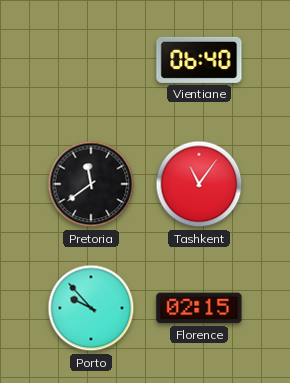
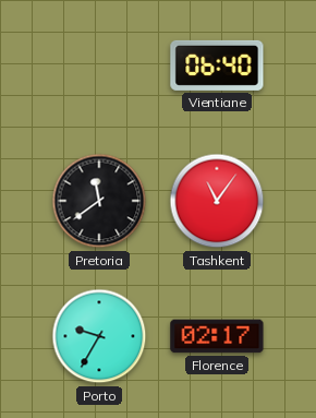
Porto: 9:53 -> 9:35
Florence: 02:15 -> 02:17
